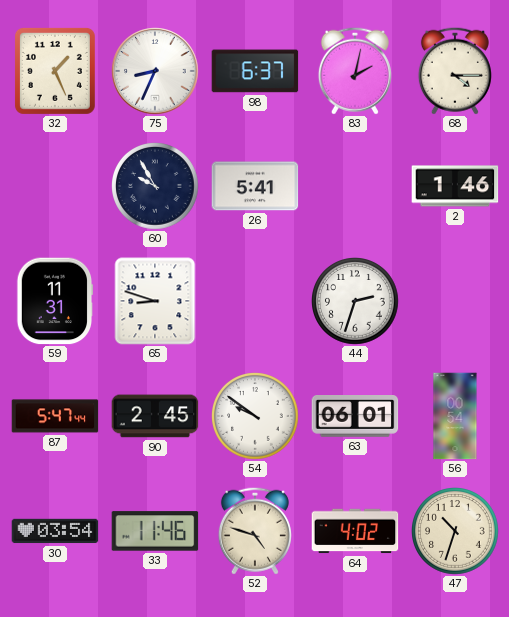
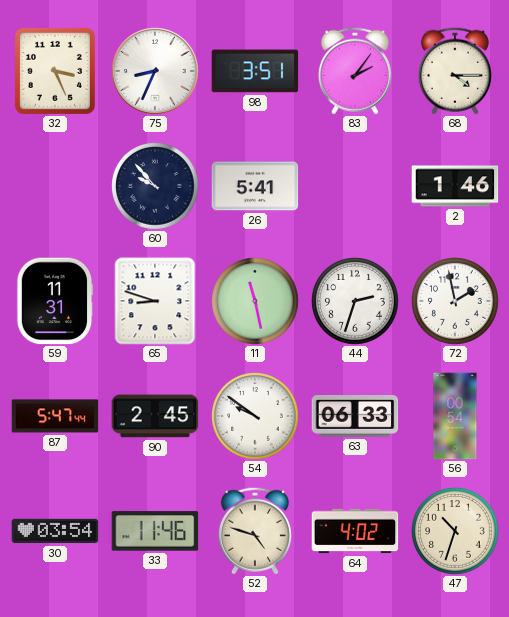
32: 1:26 -> 3:26
98: 6:37 -> 3:51
83: 2:02 -> 2:06
60: 9:55 -> 9:53
11: none -> 11:28
72: none -> 1:58
63: 06:01 -> 06:33
